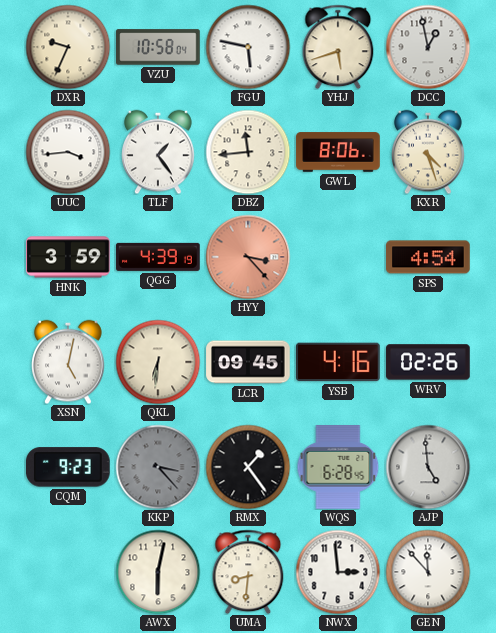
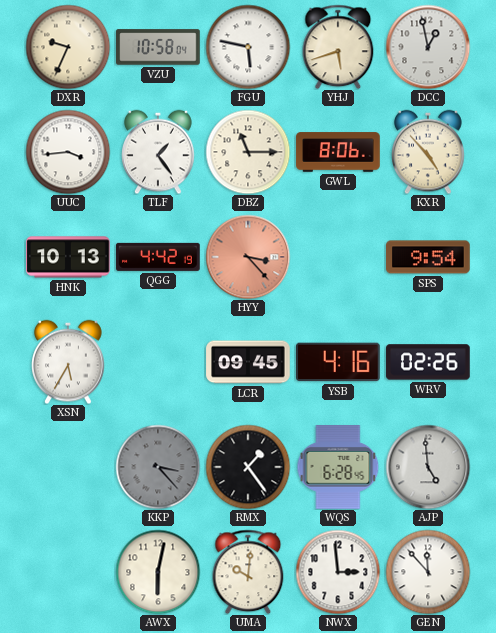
DBZ: 11:44 -> 11:15
KXR: 4:27 -> 4:53
HNK: 3:59 -> 10:13
QGG: 4:39 -> 4:42
SPS: 4:54 -> 9:54
XSN: 5:02 -> 5:35
QKL: 6:31 -> none
CQM: 9:23 -> none
UMA: 8:31 -> 10:01
